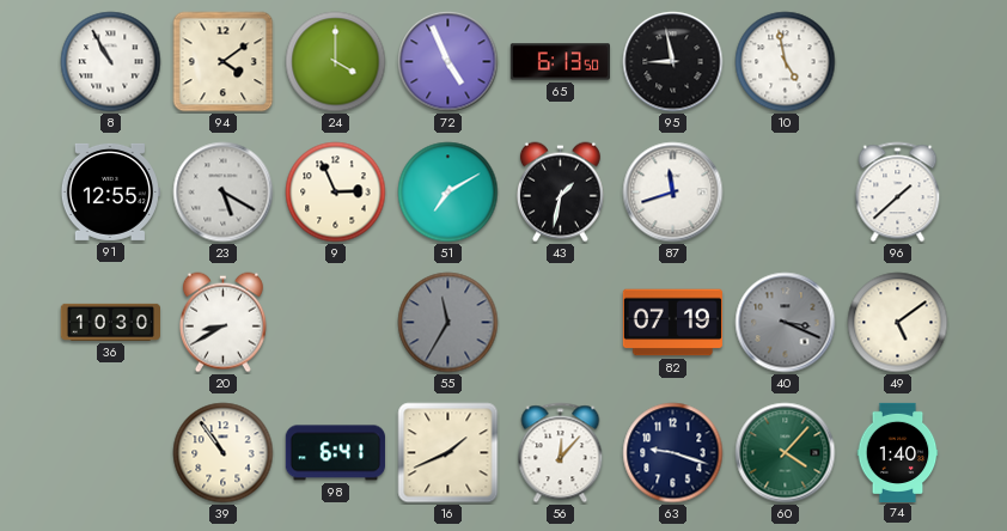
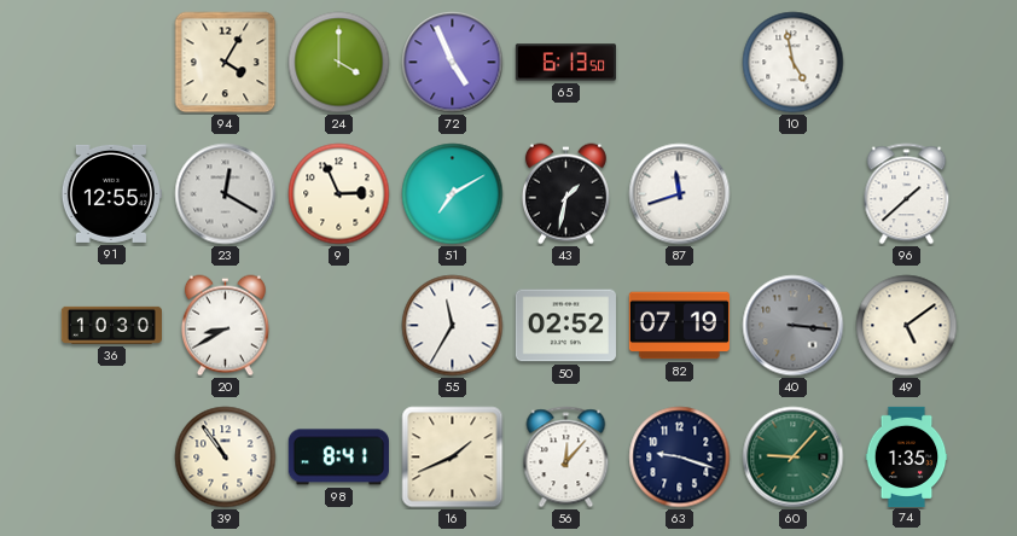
8: 10:55 -> none
94: 4:09 -> 4:05
95: 8:58 -> none
23: 5:20 -> 12:20
55 dial: grey -> white
50: none -> 02:52
40: 3:19 -> 3:16
98: 6:41 -> 8:41
60: 4:07 -> 9:07
74: 1:40 -> 1:35
